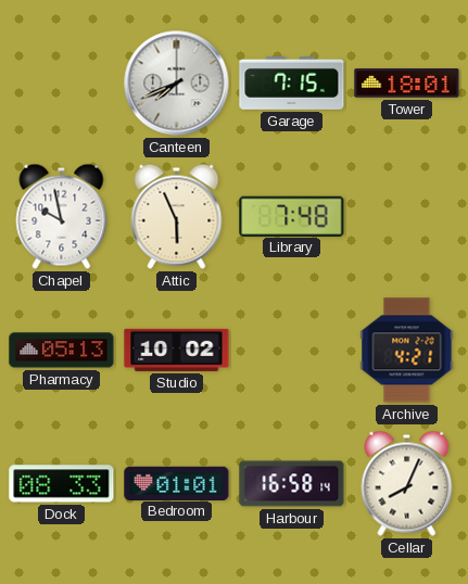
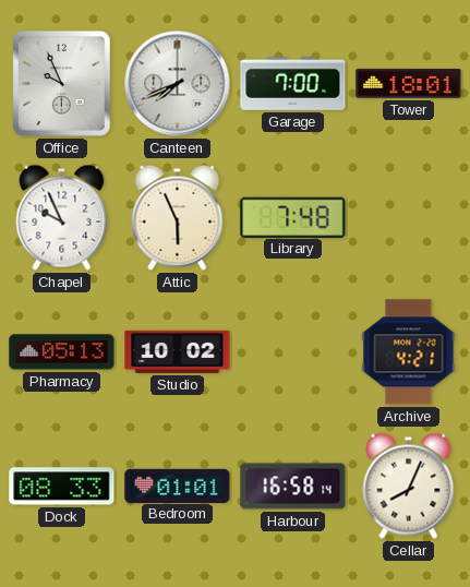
Office: none -> 9:56
Garage: 7:15 -> 7:00
Chapel: 9:58 -> 9:56
